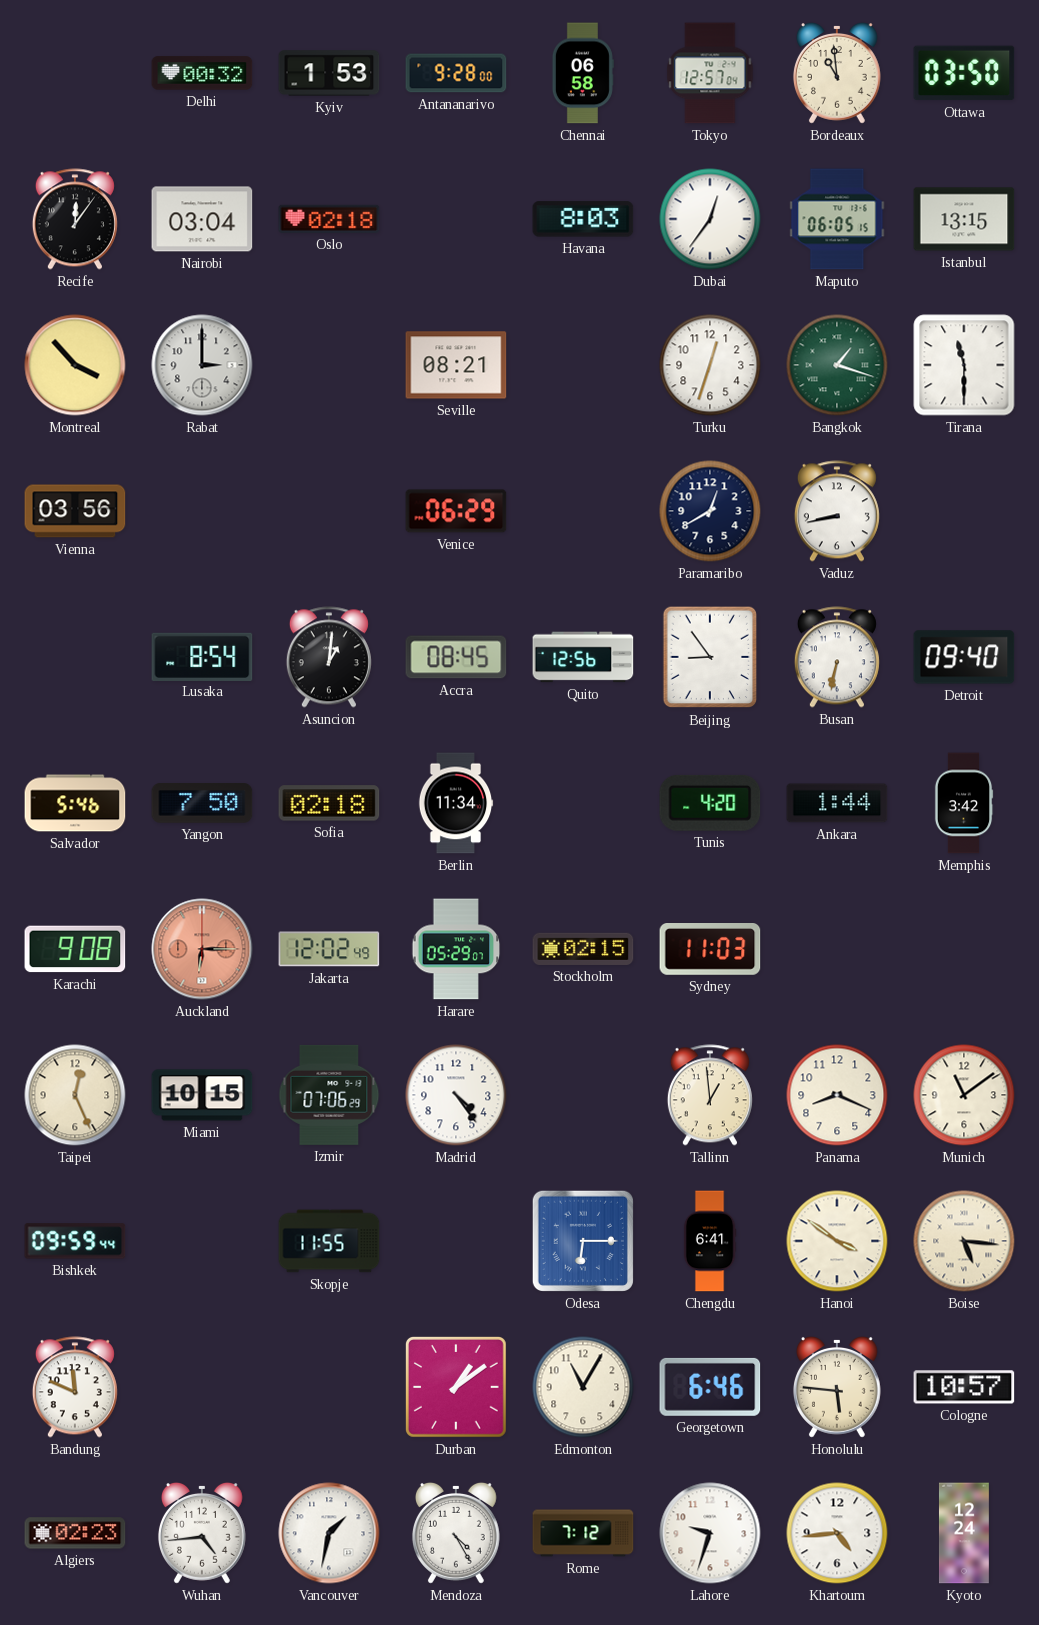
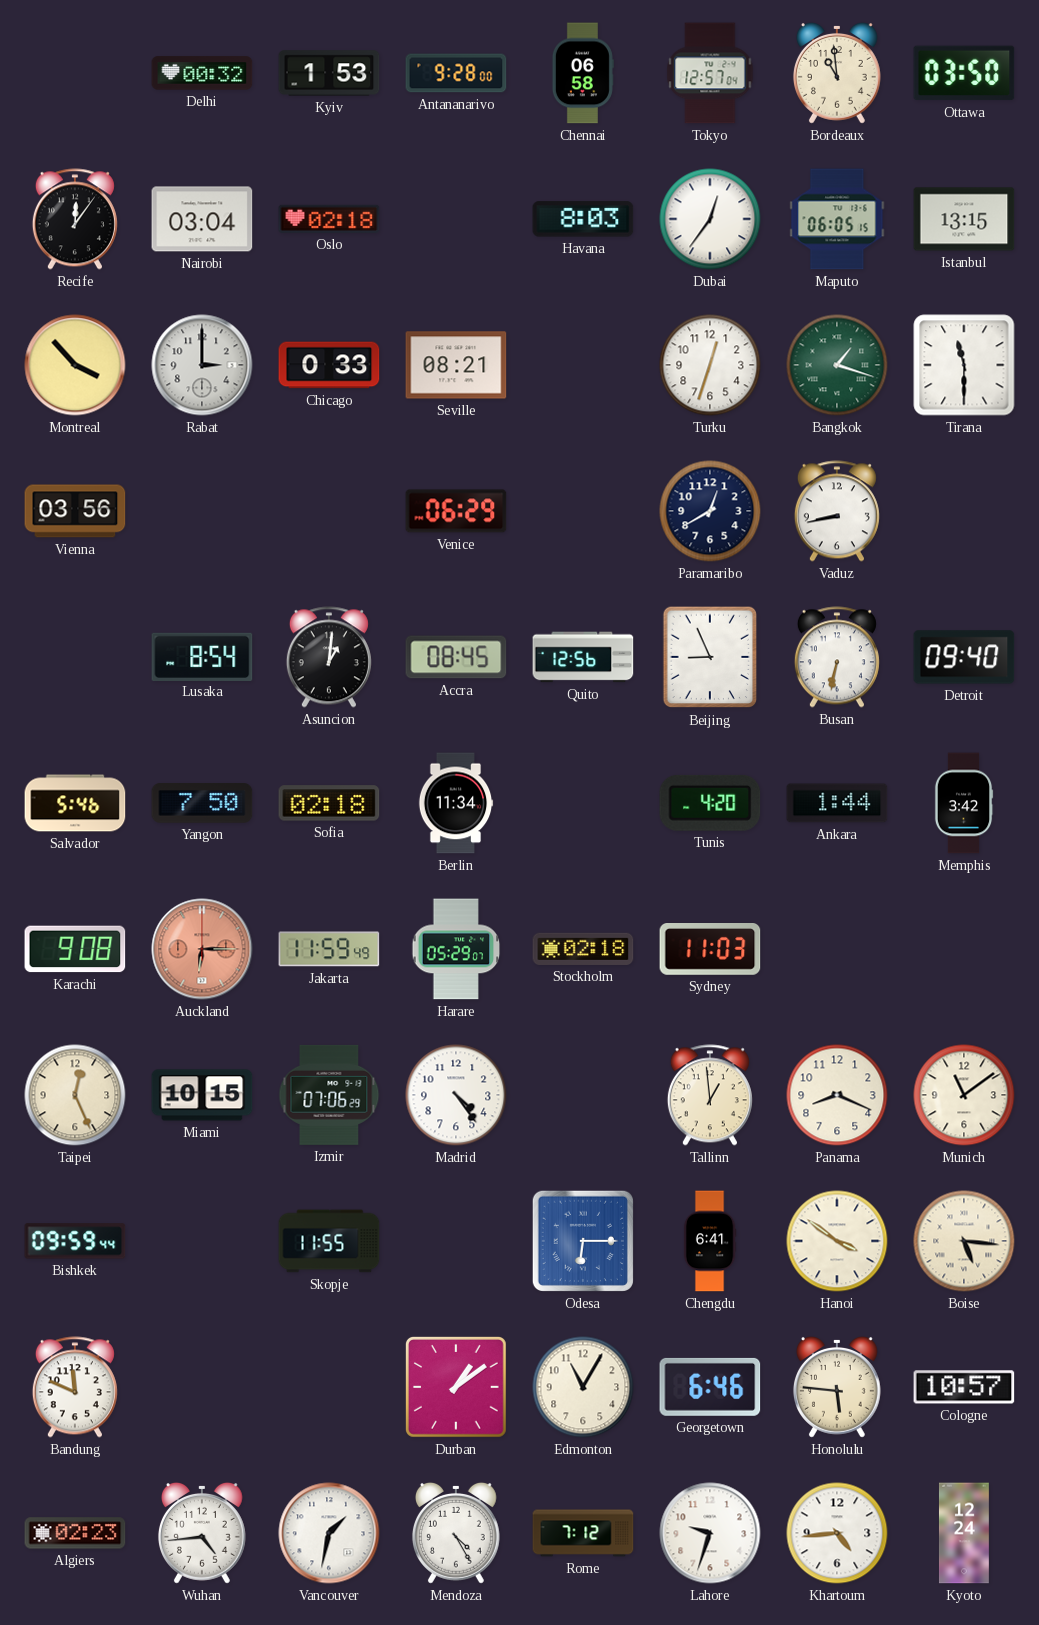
Chicago: none -> 0:33
Beijing: 8:54 -> 8:56
Jakarta: 12:02 -> 11:59
Stockholm: 02:15 -> 02:18
